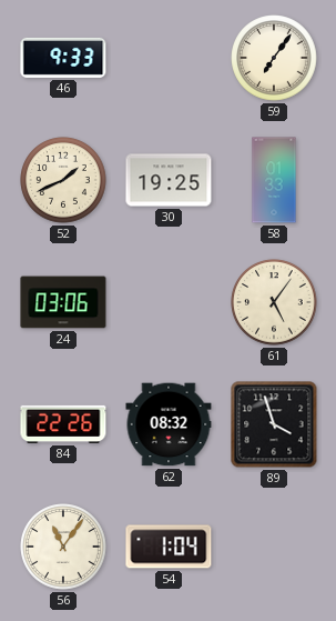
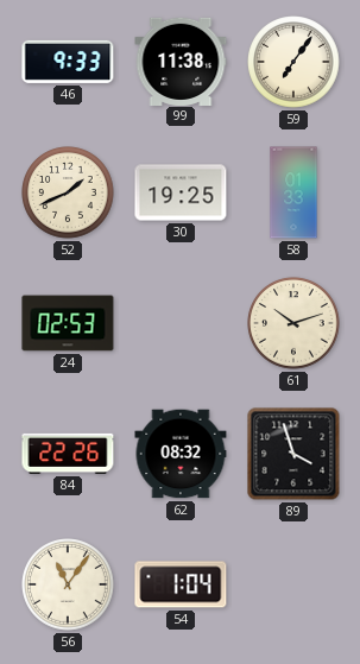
99: none -> 11:38
24: 03:06 -> 02:53
61: 5:06 -> 10:12
